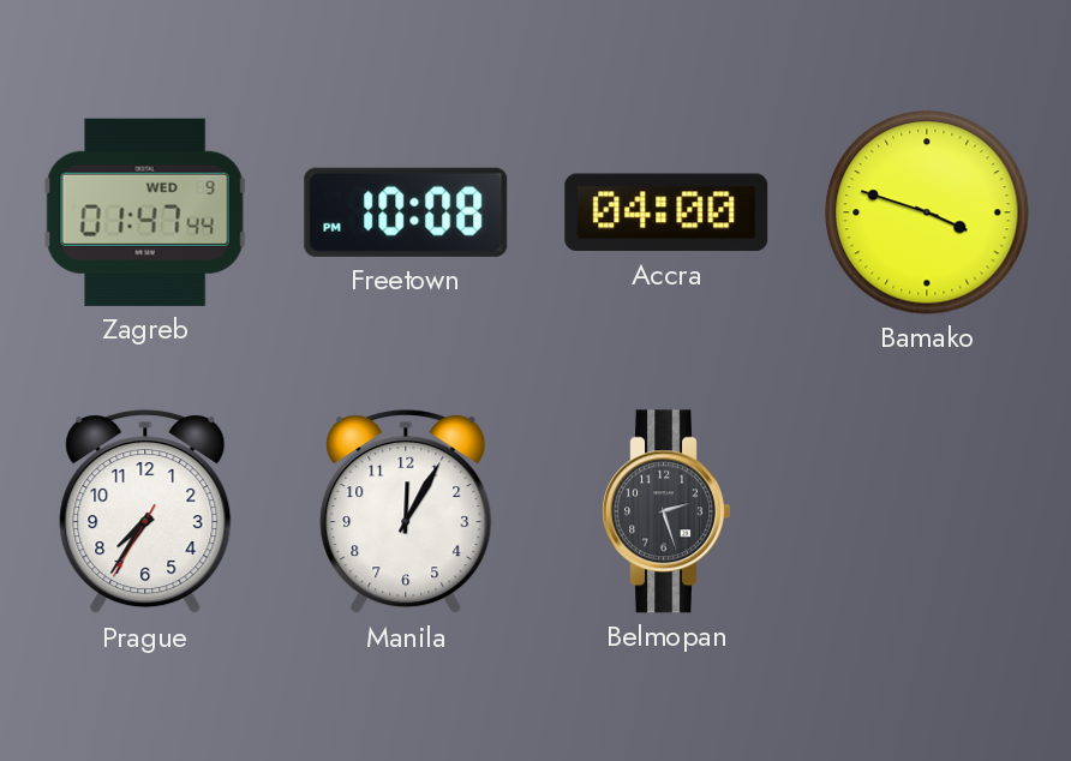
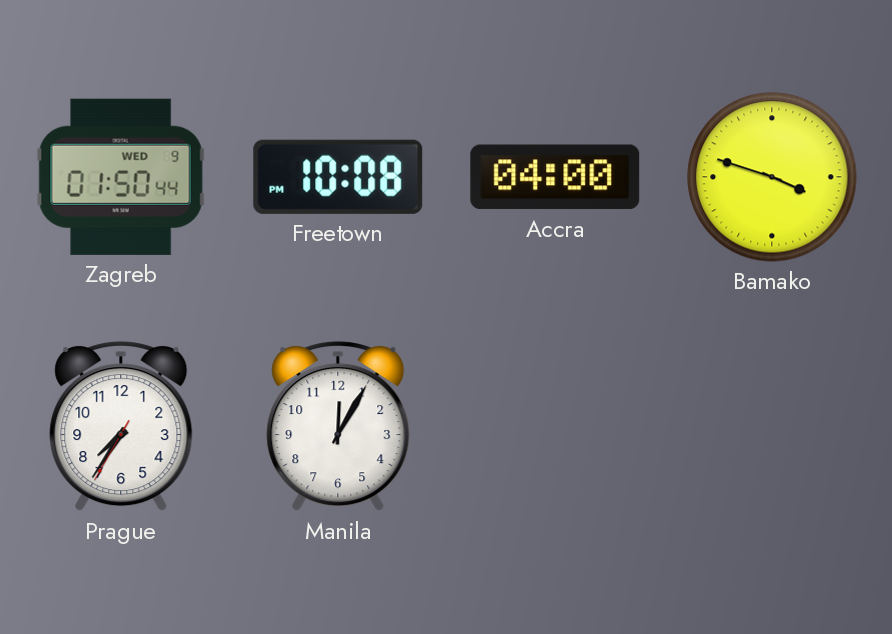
Zagreb: 01:47 -> 01:50
Belmopan: 2:27 -> none
